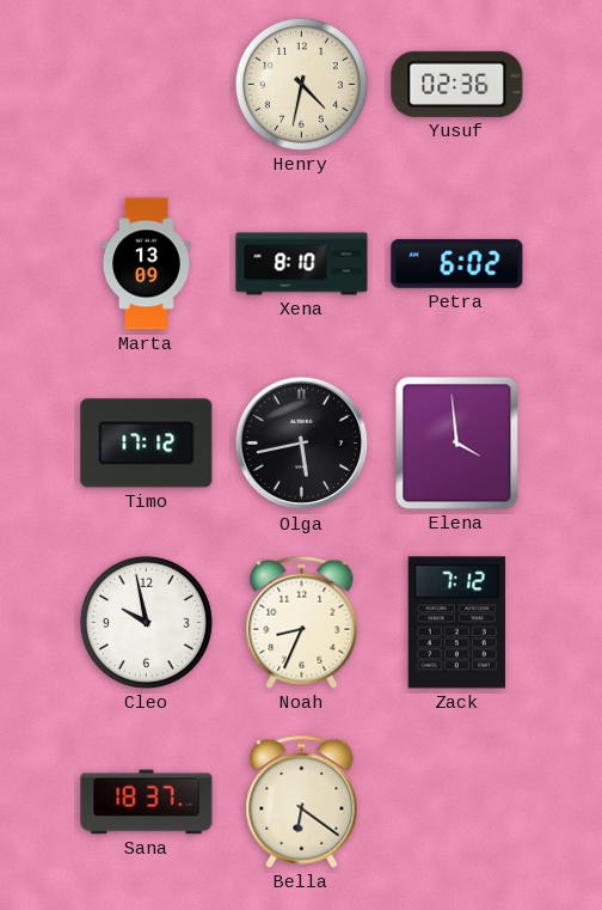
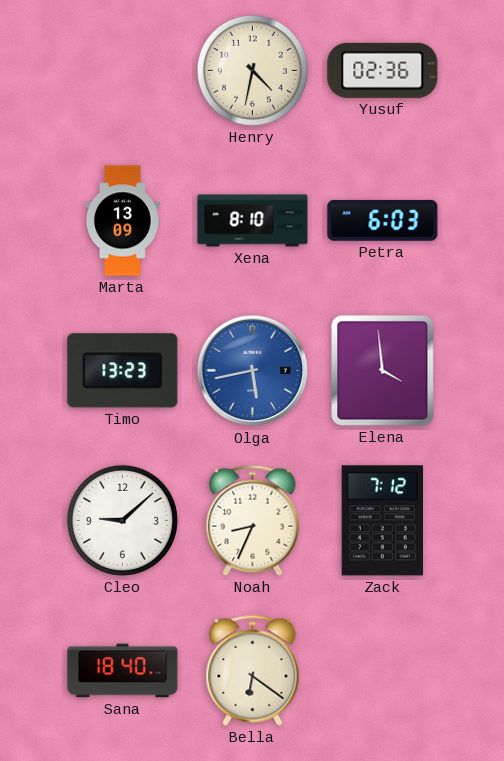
Petra: 6:02 -> 6:03
Timo: 17:12 -> 13:23
Olga dial: black -> blue
Cleo: 9:58 -> 9:08
Sana: 18:37 -> 18:40
